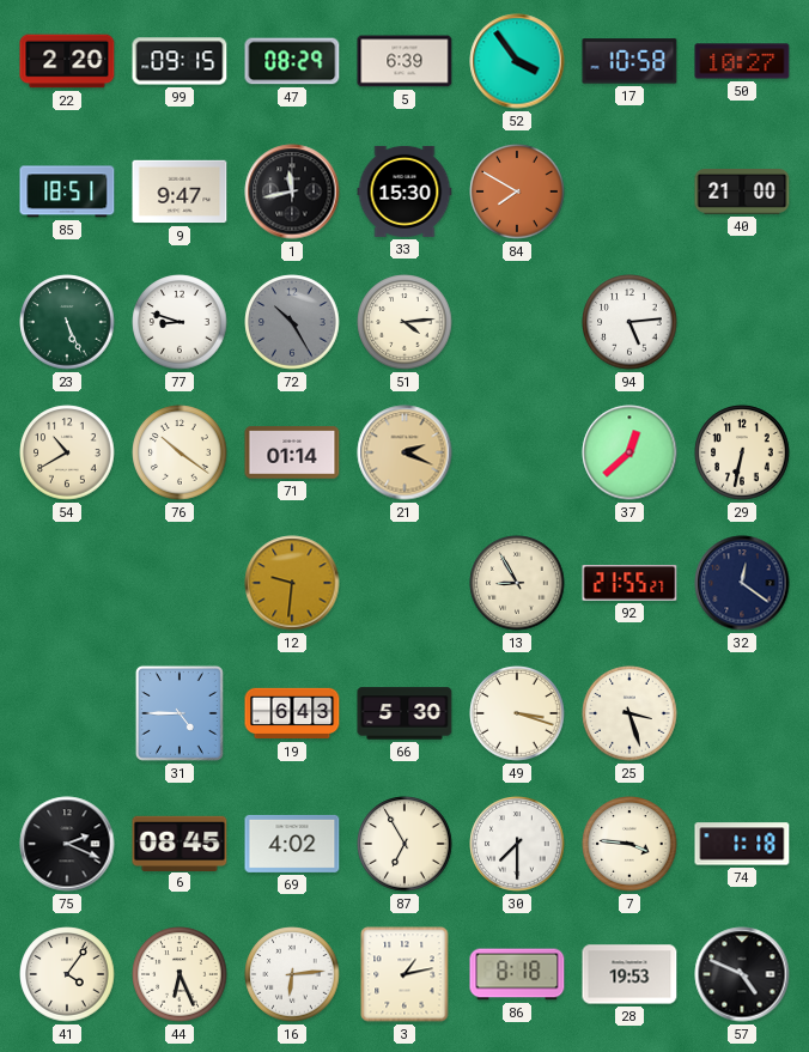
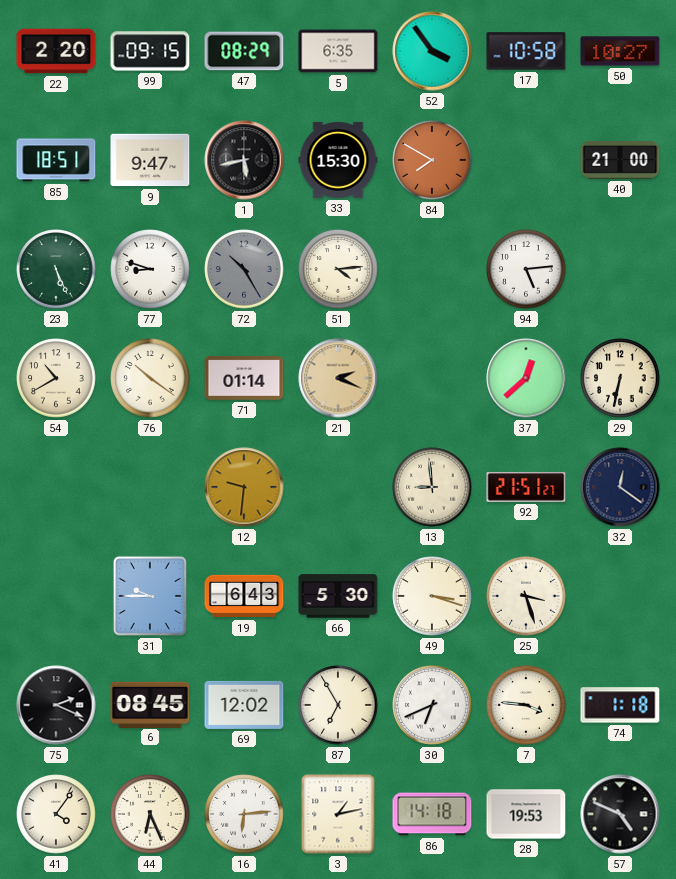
5: 6:39 -> 6:35
1: 11:43 -> 5:43
13: 8:55 -> 8:59
92: 21:55 -> 21:51
31: 4:45 -> 9:45
69: 4:02 -> 12:02
30: 7:30 -> 6:41
86: 8:18 -> 14:18
